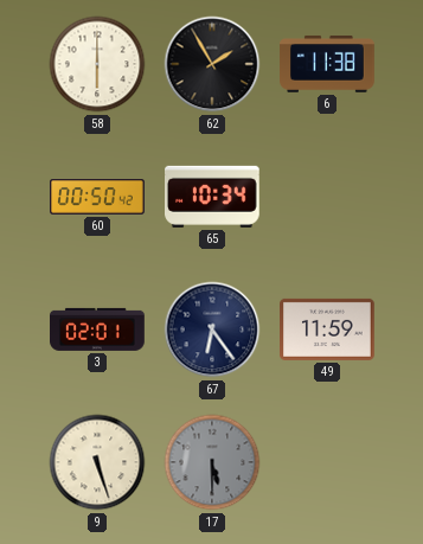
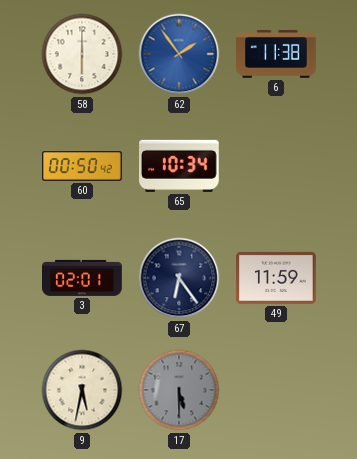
62: 1:55 -> 1:54
62 dial: black -> blue
9: 5:27 -> 5:32
